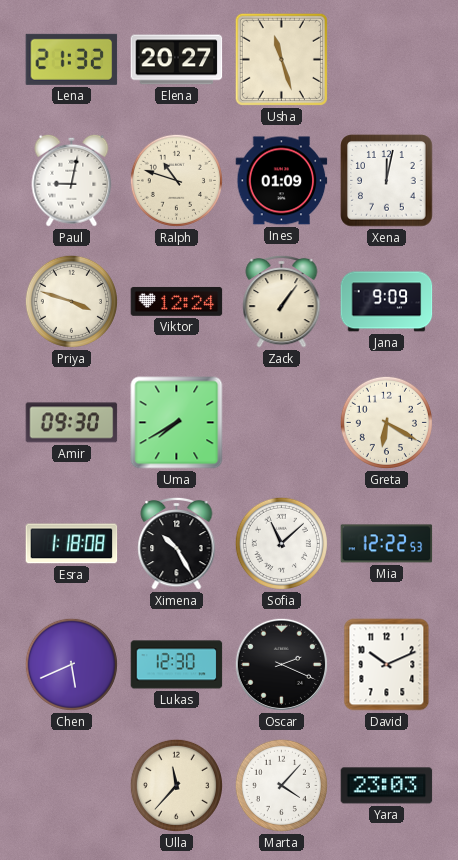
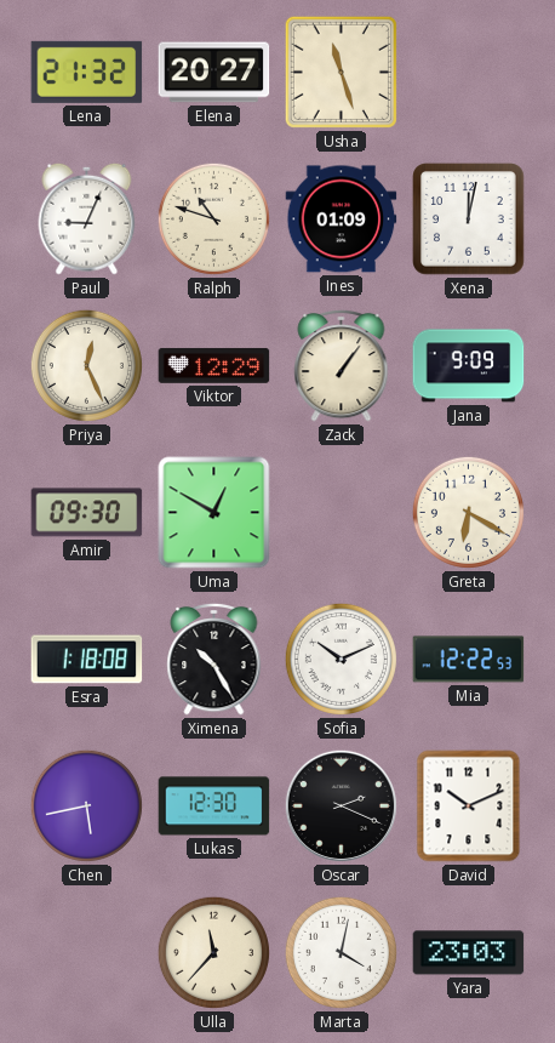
Paul: 9:02 -> 9:04
Priya: 3:48 -> 12:26
Viktor: 12:24 -> 12:29
Uma: 7:40 -> 12:50
Sofia: 11:08 -> 10:11
Chen: 5:41 -> 5:43
Marta: 4:07 -> 4:02
